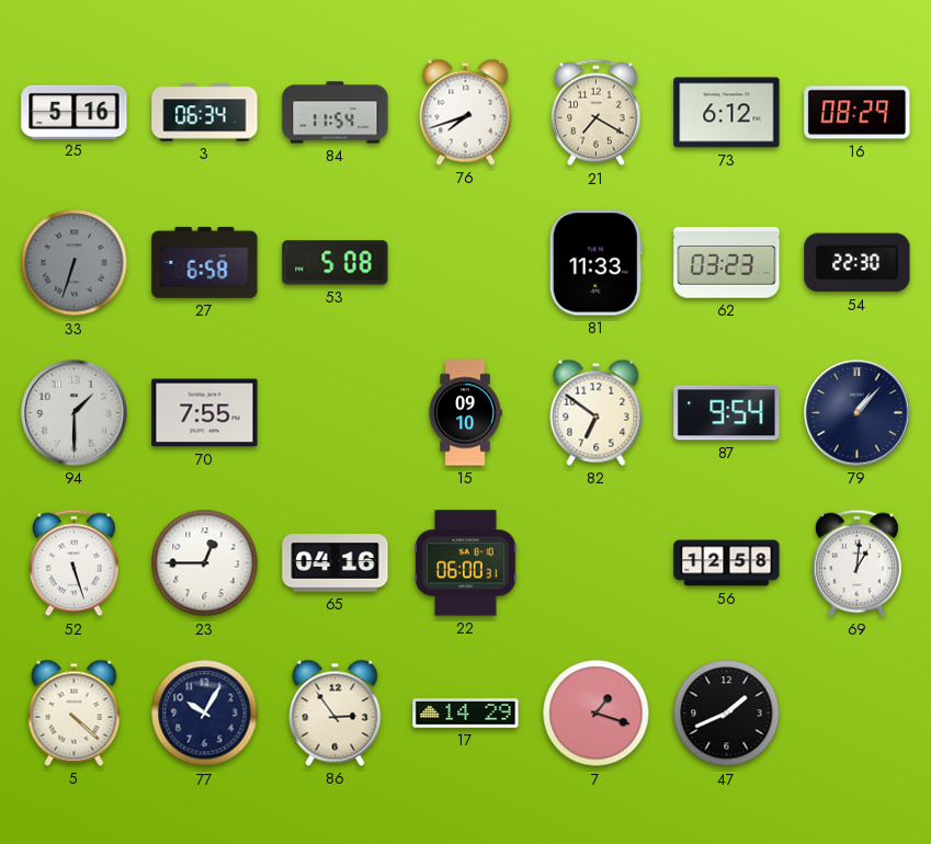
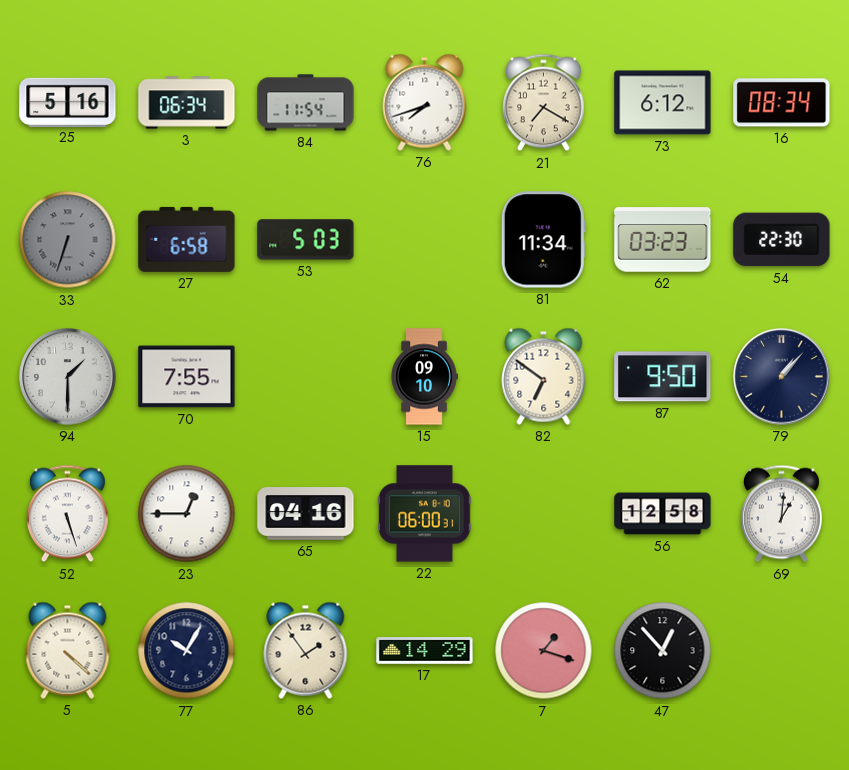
16: 08:29 -> 08:34
53: 5:08 -> 5:03
81: 11:33 -> 11:34
87: 9:54 -> 9:50
86: 2:54 -> 1:54
47: 1:41 -> 12:53
